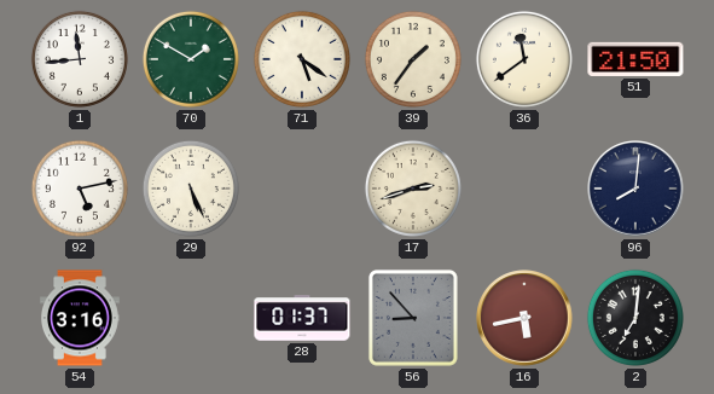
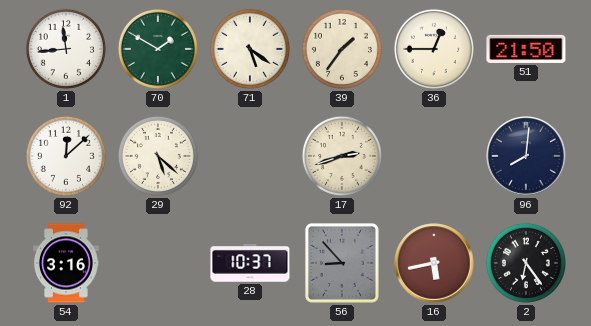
36: 11:39 -> 12:45
92: 5:13 -> 12:08
29: 5:26 -> 5:22
28: 01:37 -> 10:37
2: 7:01 -> 6:24
